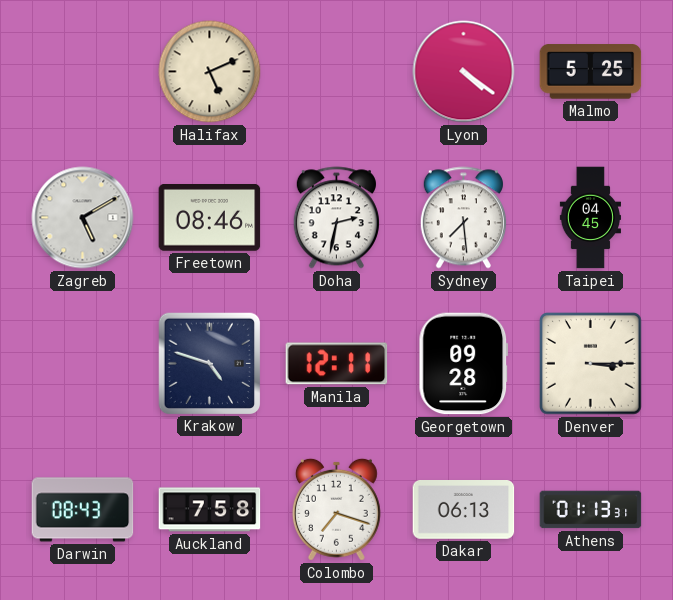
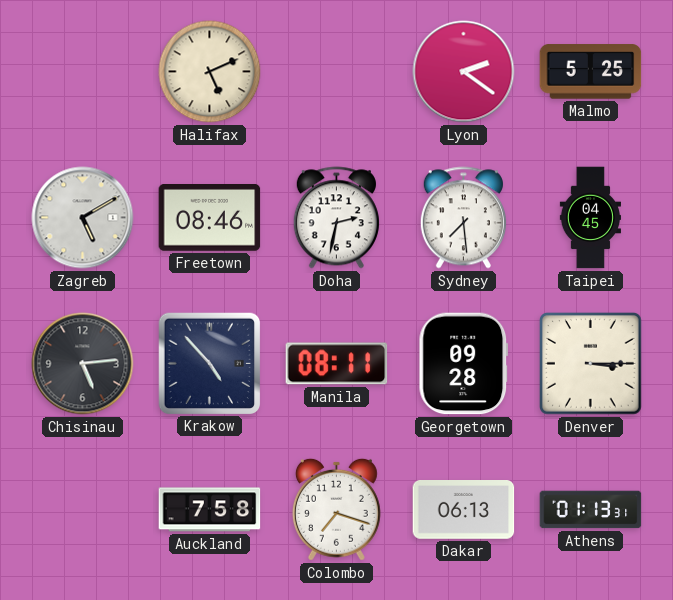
Lyon: 4:21 -> 2:21
Chisinau: none -> 5:14
Krakow: 4:48 -> 4:53
Manila: 12:11 -> 08:11
Darwin: 08:43 -> none
